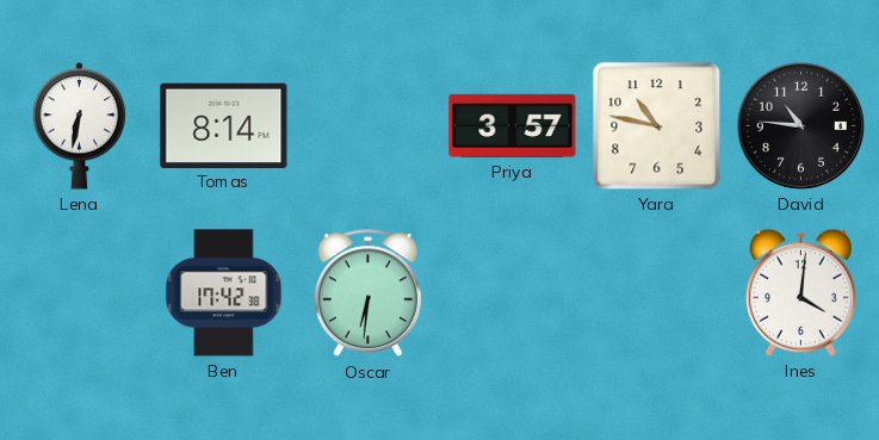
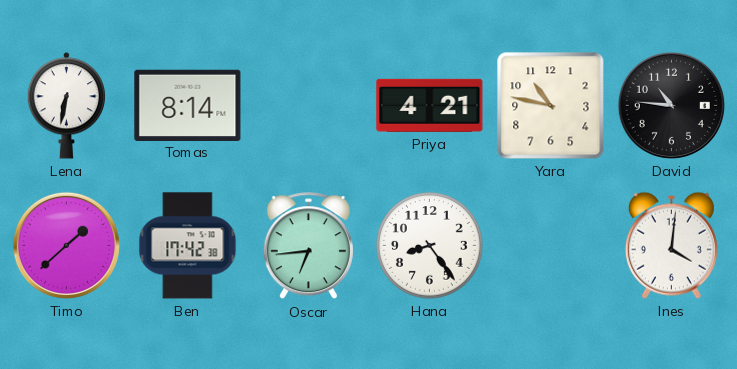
Priya: 3:57 -> 4:21
Timo: none -> 1:38
Oscar: 6:31 -> 6:44
Hana: none -> 8:24
